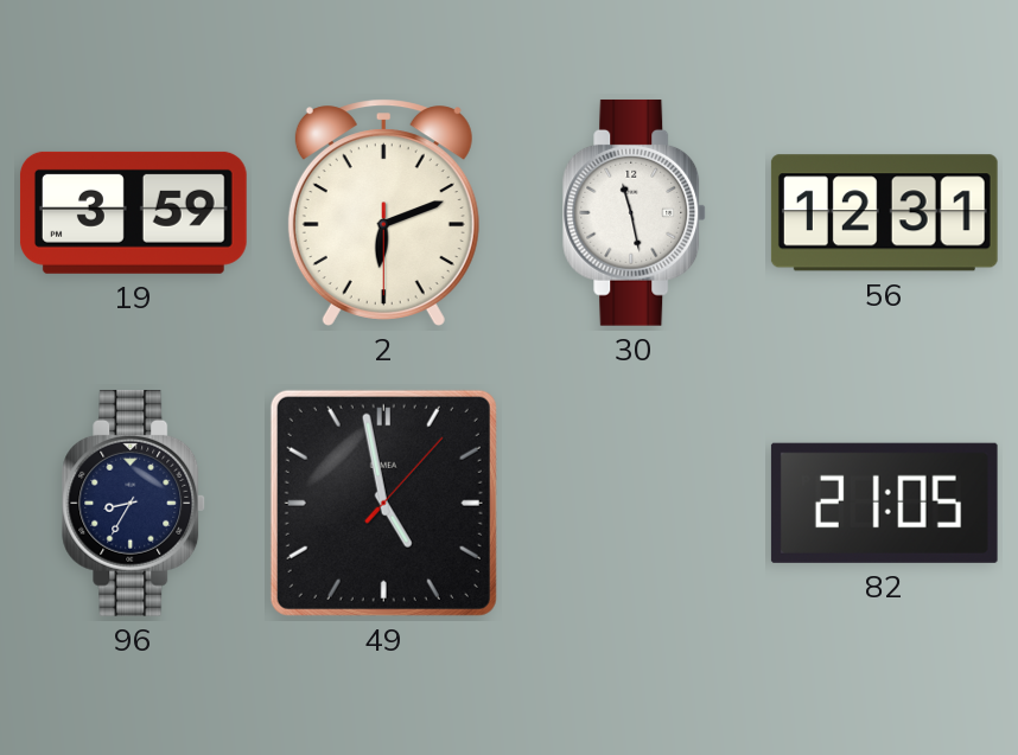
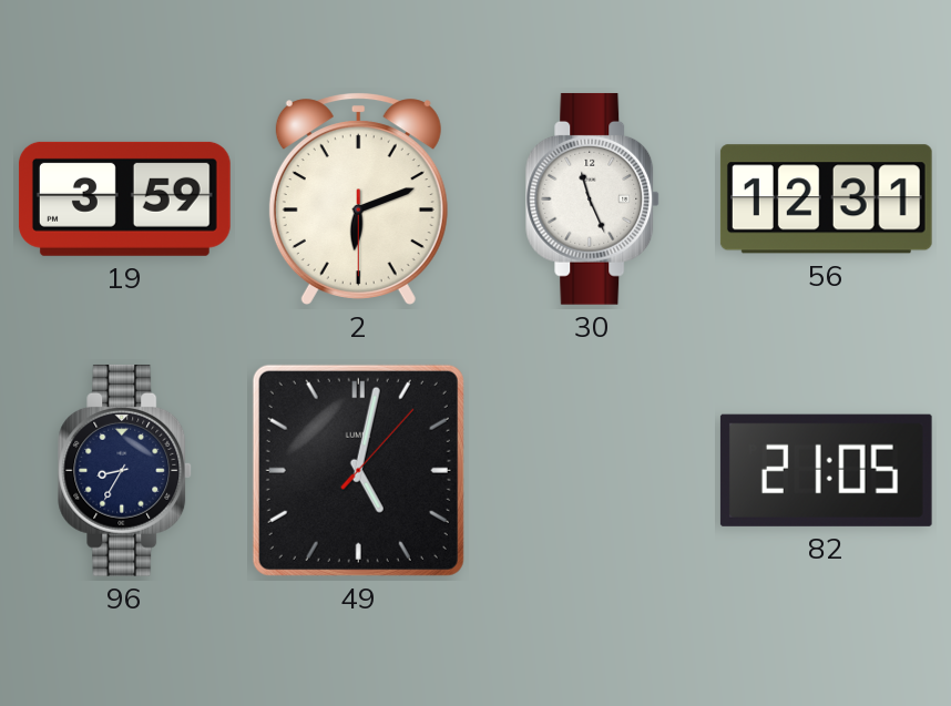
30: 11:28 -> 11:26
49: 4:58 -> 5:02
